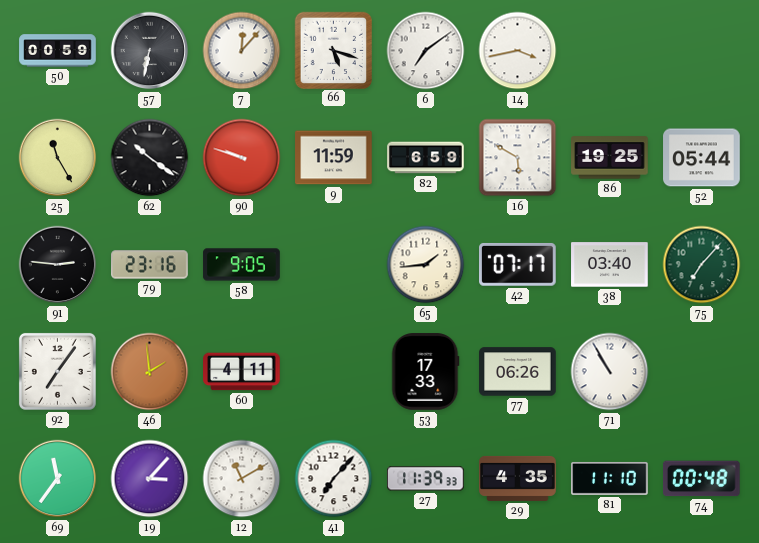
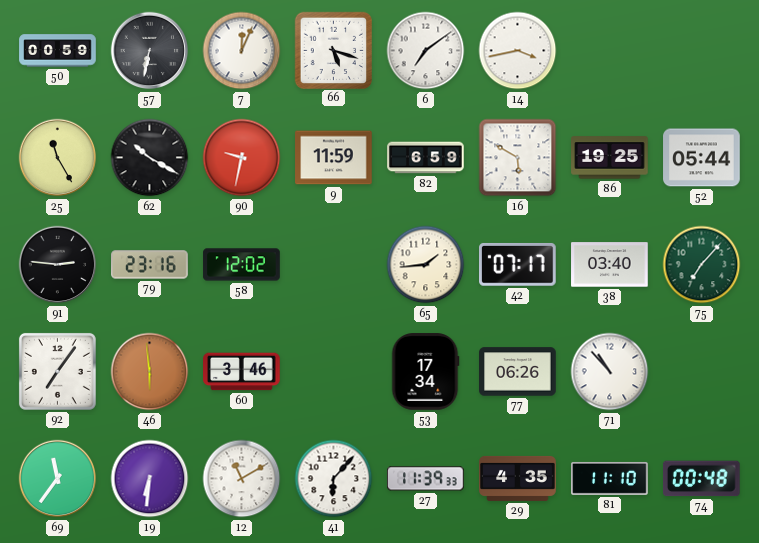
7: 12:07 -> 12:04
62: 10:21 -> 10:20
90: 9:48 -> 9:32
58: 9:05 -> 12:02
46: 1:59 -> 5:59
60: 4:11 -> 3:46
53: 17:33 -> 17:34
71: 10:55 -> 10:53
19: 3:07 -> 6:31
41: 7:07 -> 6:07
